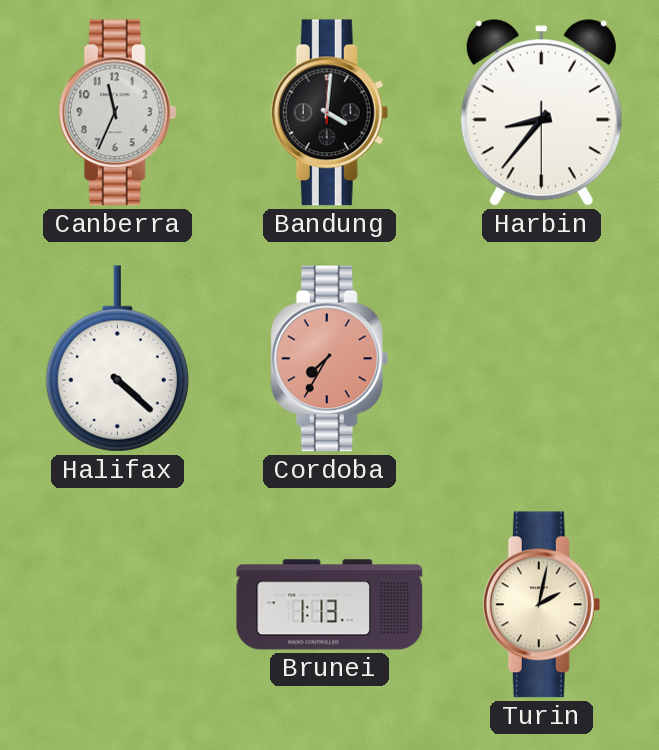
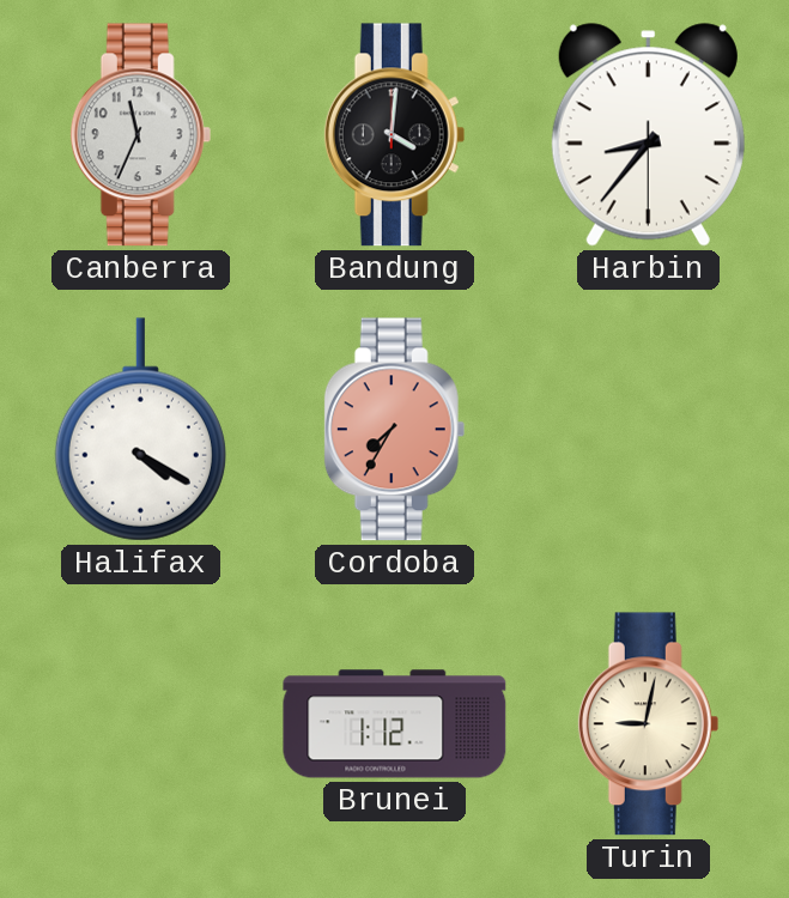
Halifax: 4:22 -> 4:20
Brunei: 1:13 -> 1:12
Turin: 2:02 -> 9:02
